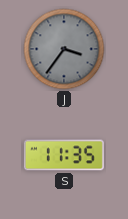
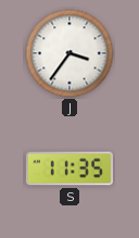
J dial: grey -> white
